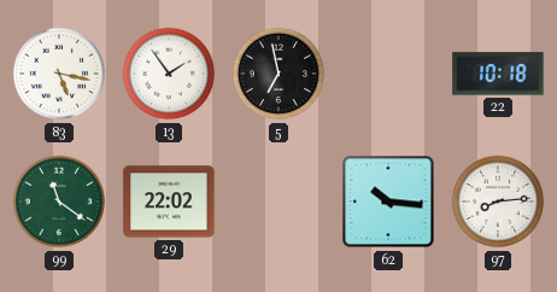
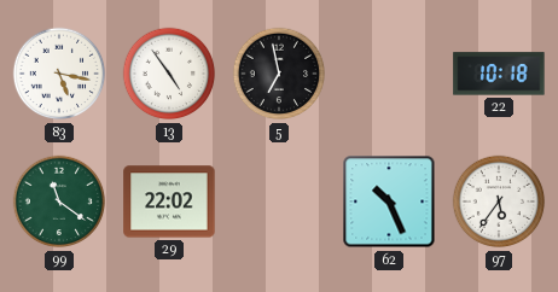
13: 1:54 -> 4:54
62: 10:16 -> 10:26
97: 8:14 -> 5:36
